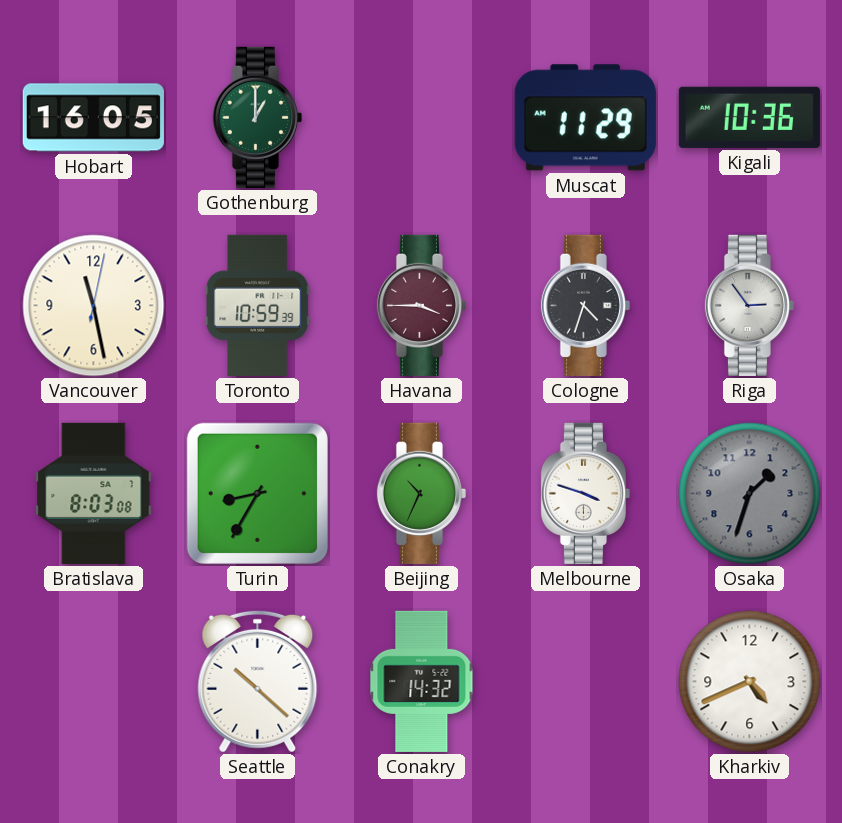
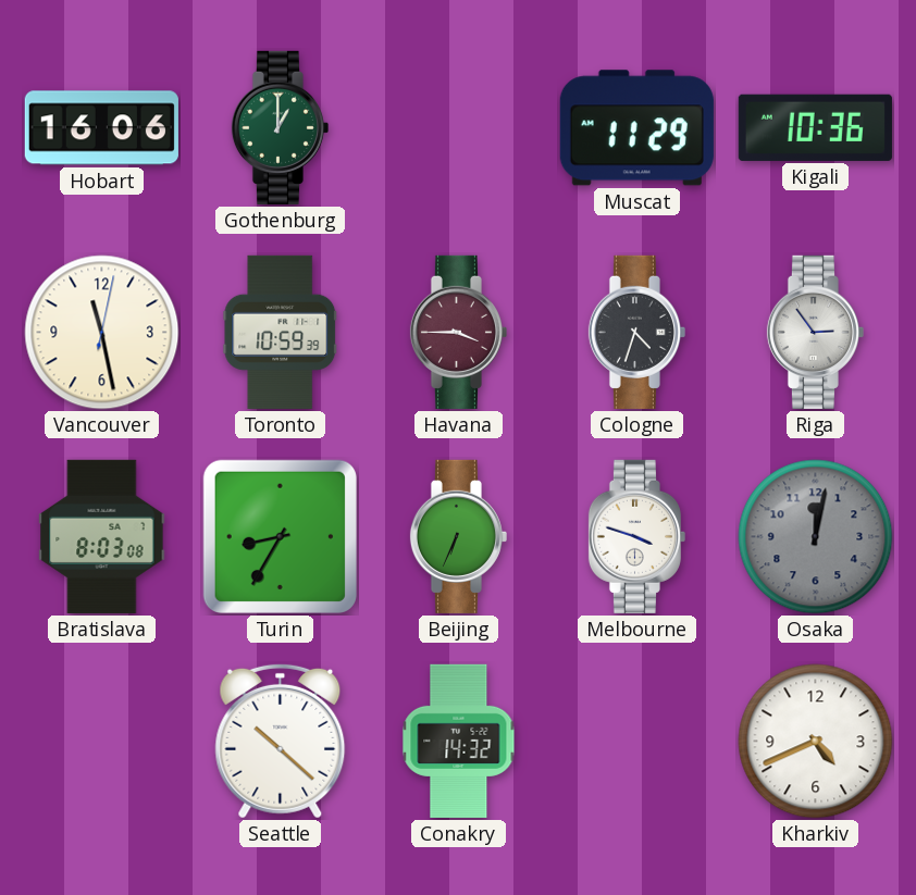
Hobart: 16:05 -> 16:06
Beijing: 10:34 -> 6:34
Osaka: 1:33 -> 12:02
